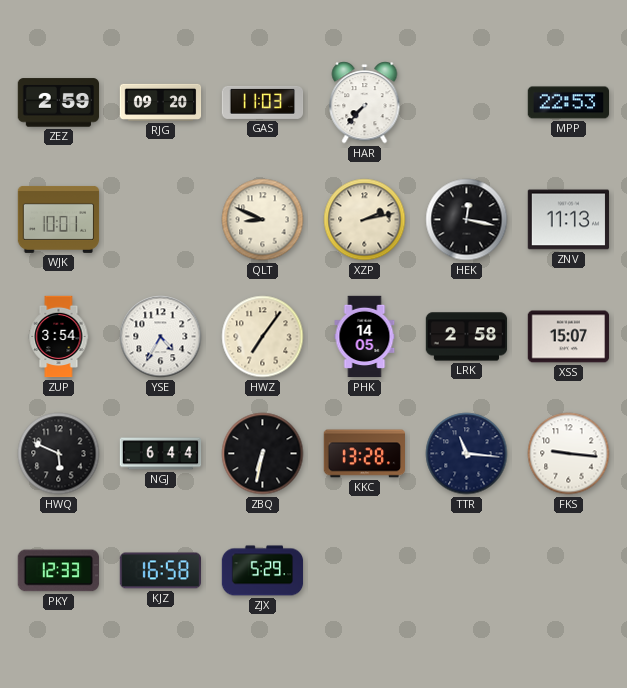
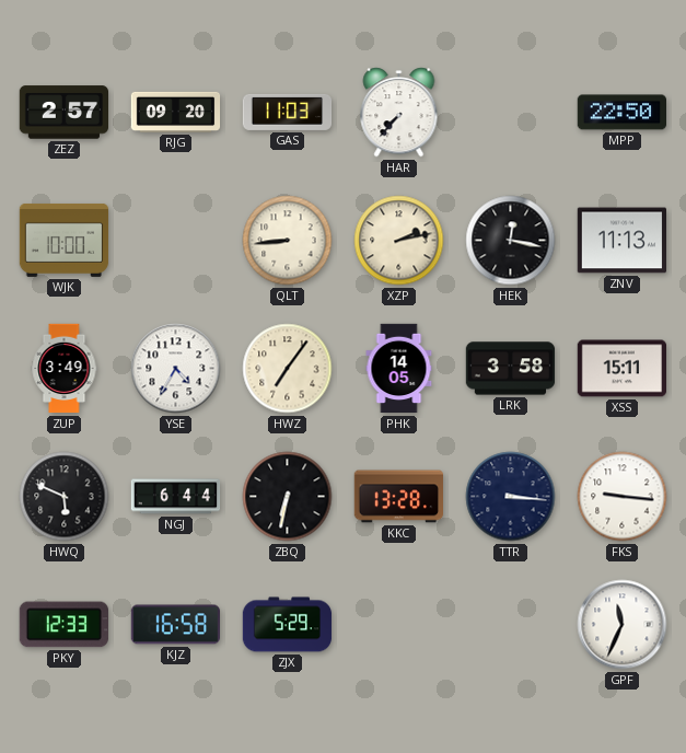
ZEZ: 2:59 -> 2:57
MPP: 22:53 -> 22:50
WJK: 10:01 -> 10:00
QLT: 8:49 -> 8:44
ZUP: 3:54 -> 3:49
LRK: 2:58 -> 3:58
XSS: 15:07 -> 15:11
TTR: 11:16 -> 3:16
GPF: none -> 11:34
